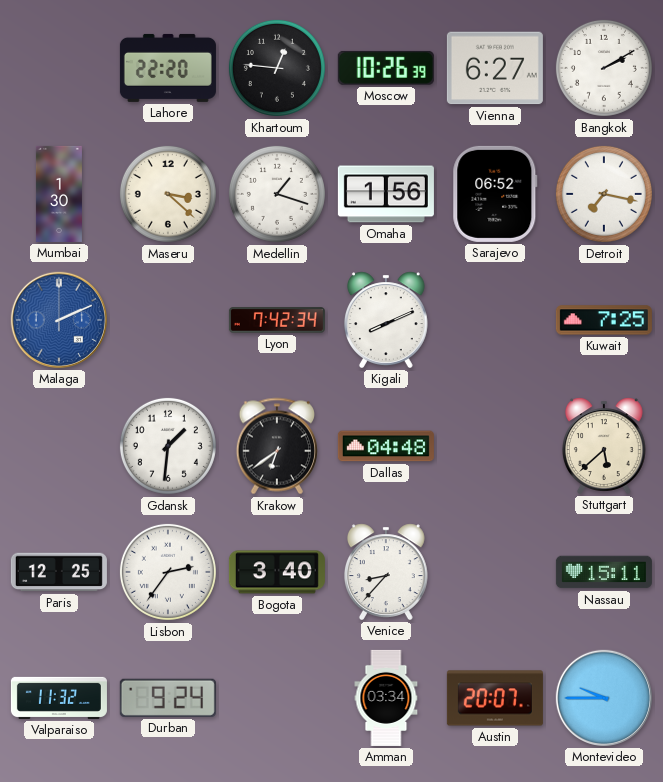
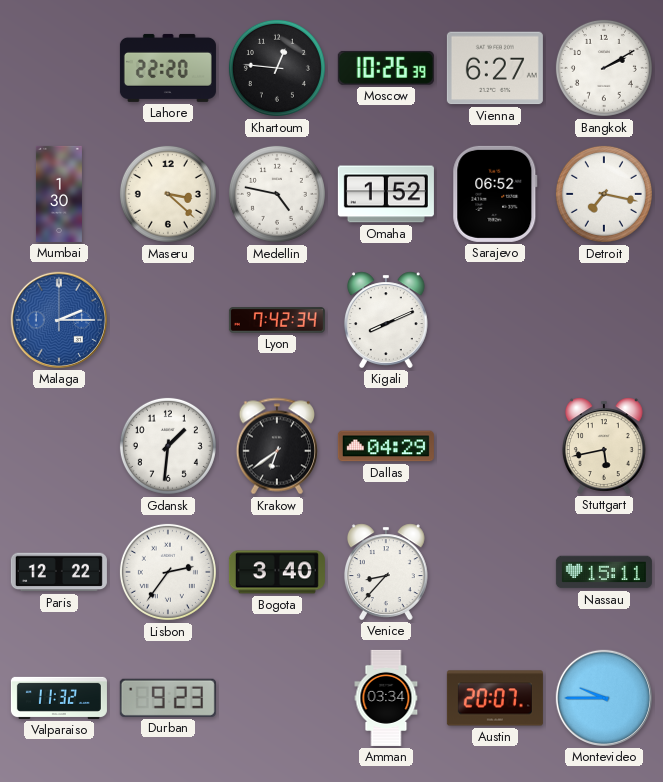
Medellin: 1:18 -> 4:47
Omaha: 1:56 -> 1:52
Malaga: 2:11 -> 2:15
Kuwait: 7:25 -> none
Dallas: 04:48 -> 04:29
Stuttgart: 5:38 -> 5:43
Paris: 12:25 -> 12:22
Durban: 9:24 -> 9:23
